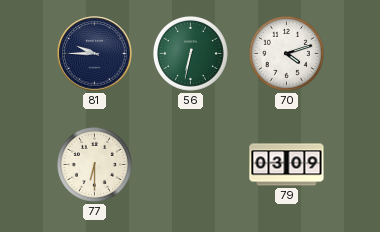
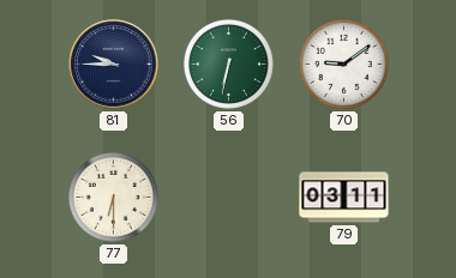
70: 4:12 -> 9:09
79: 03:09 -> 03:11
